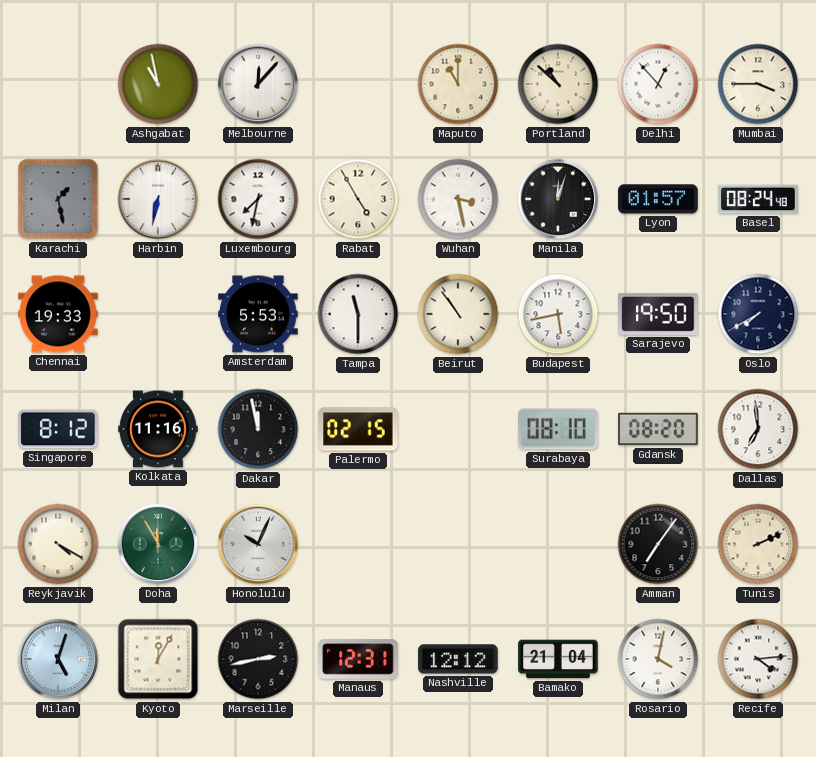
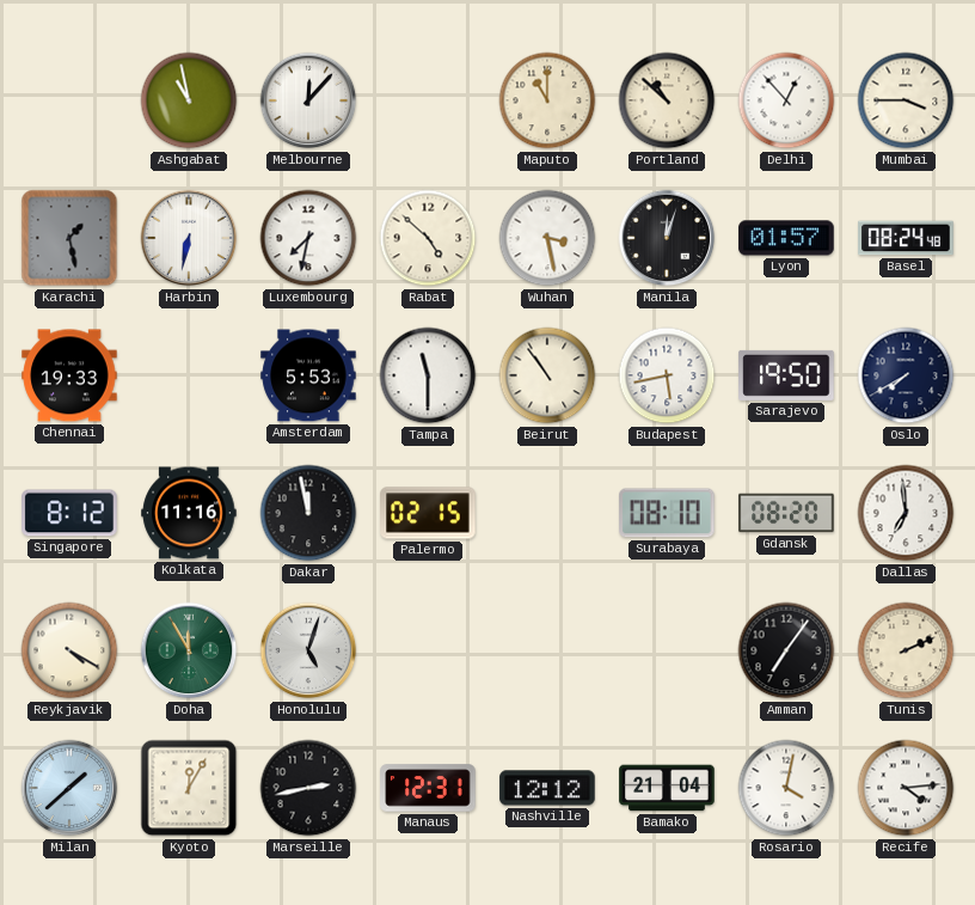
Rabat: 4:55 -> 4:52
Honolulu: 10:04 -> 5:03
Milan: 5:03 -> 1:38
